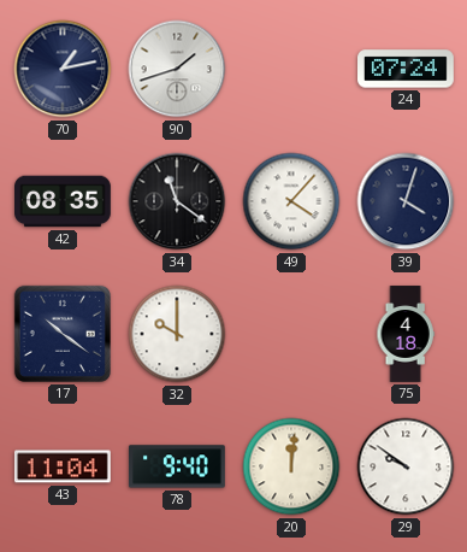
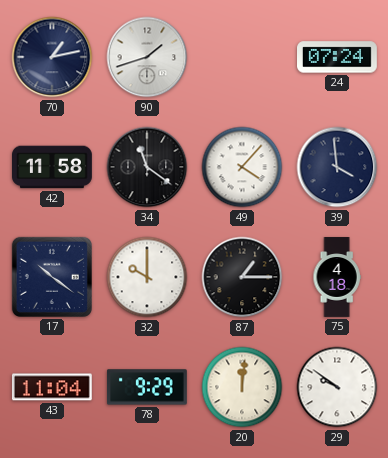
42: 08:35 -> 11:58
39: 4:03 -> 3:59
87: none -> 1:15
78: 9:40 -> 9:29
